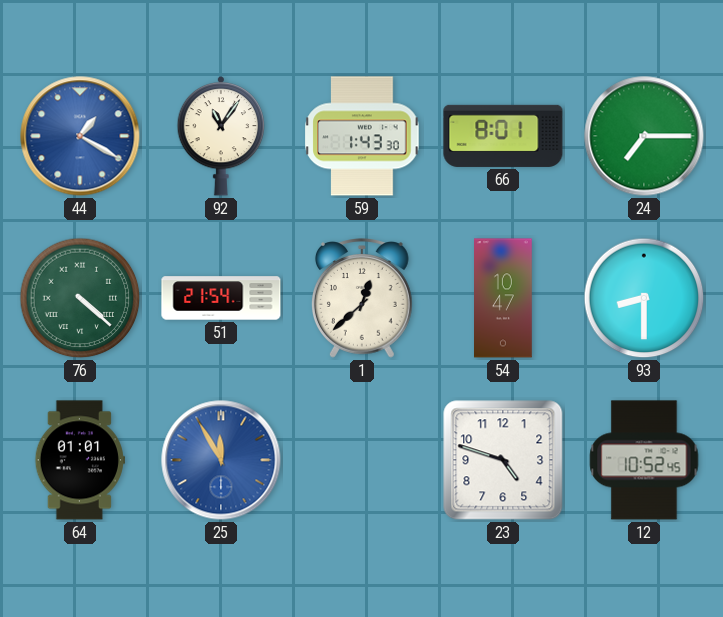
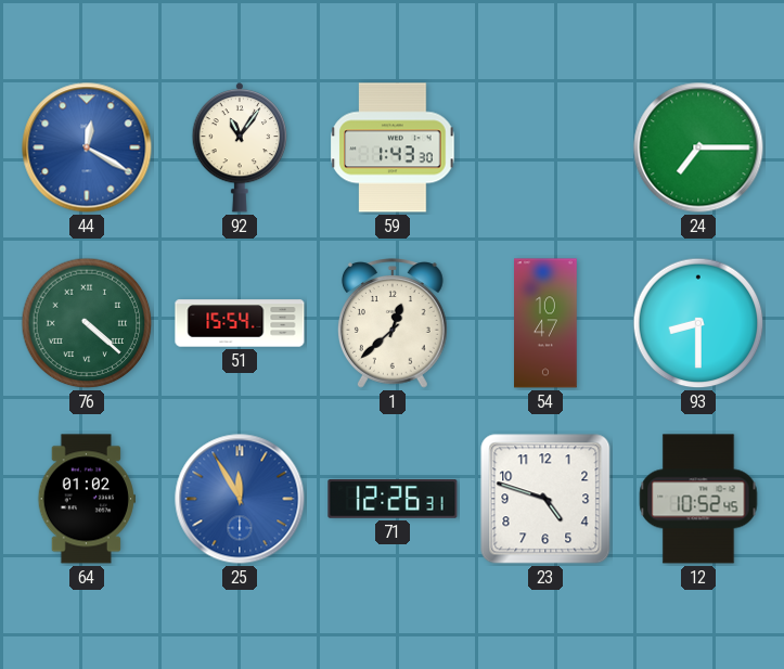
44: 1:20 -> 12:20
66: 8:01 -> none
51: 21:54 -> 15:54
64: 01:01 -> 01:02
71: none -> 12:26
